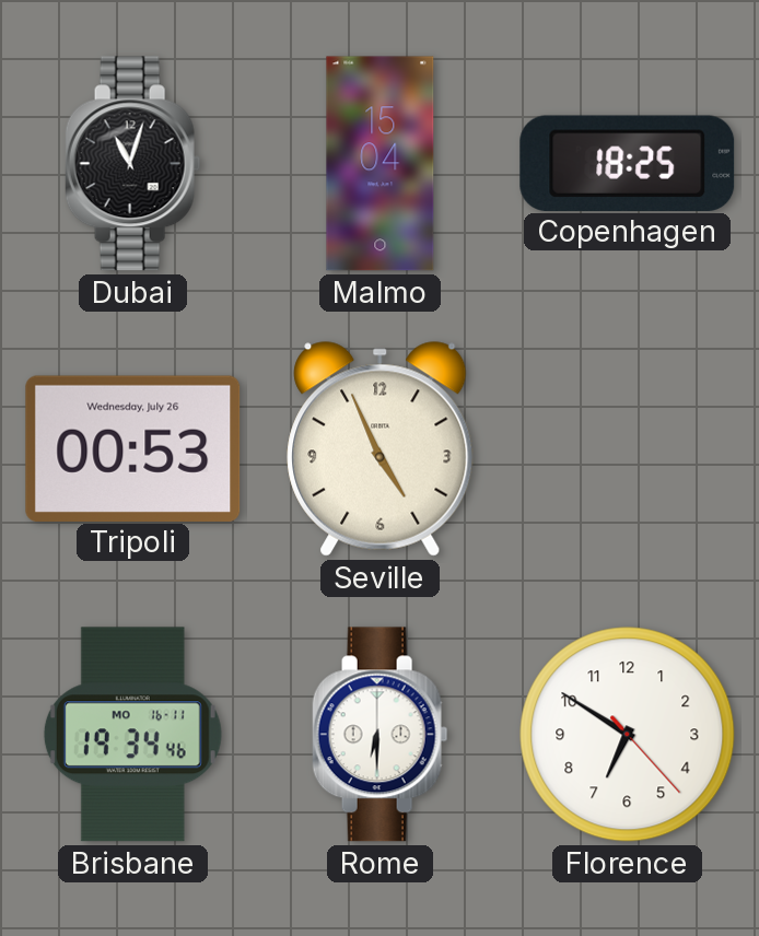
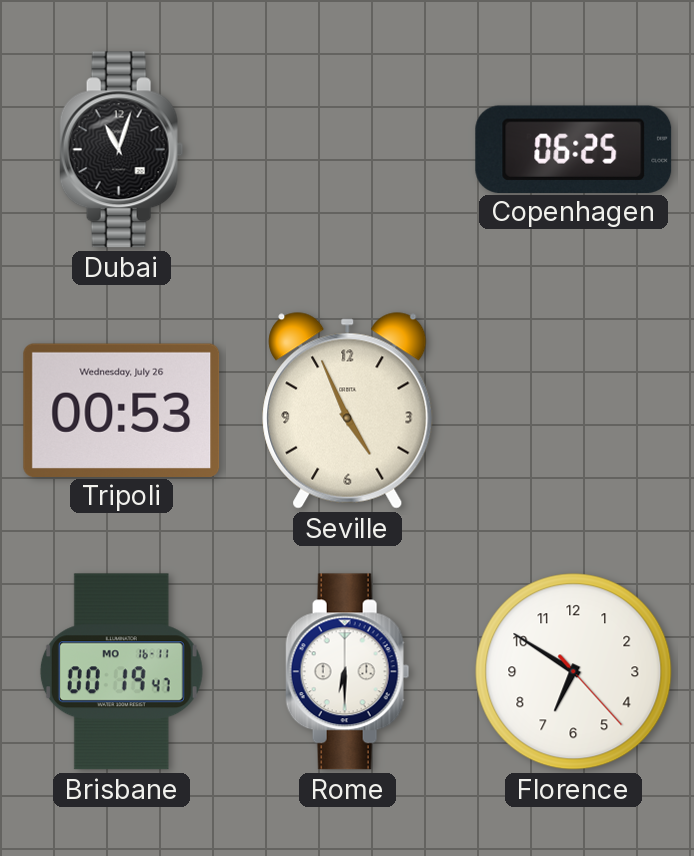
Malmo: 15:04 -> none
Copenhagen: 18:25 -> 06:25
Brisbane: 19:34 -> 00:19
